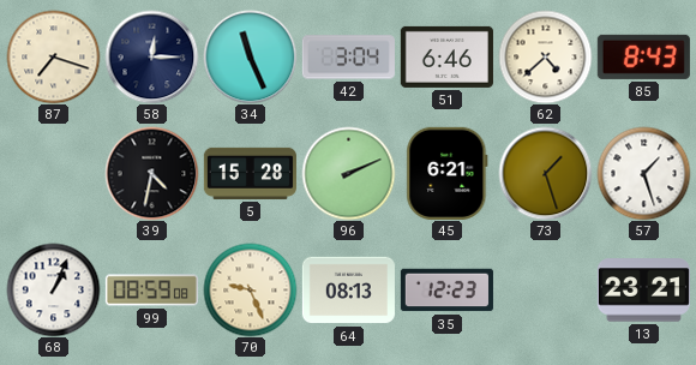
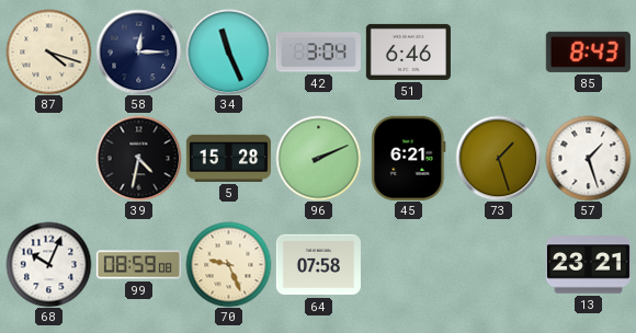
87: 7:18 -> 4:18
62: 4:38 -> none
68: 1:04 -> 10:04
64: 08:13 -> 07:58
35: 12:23 -> none
